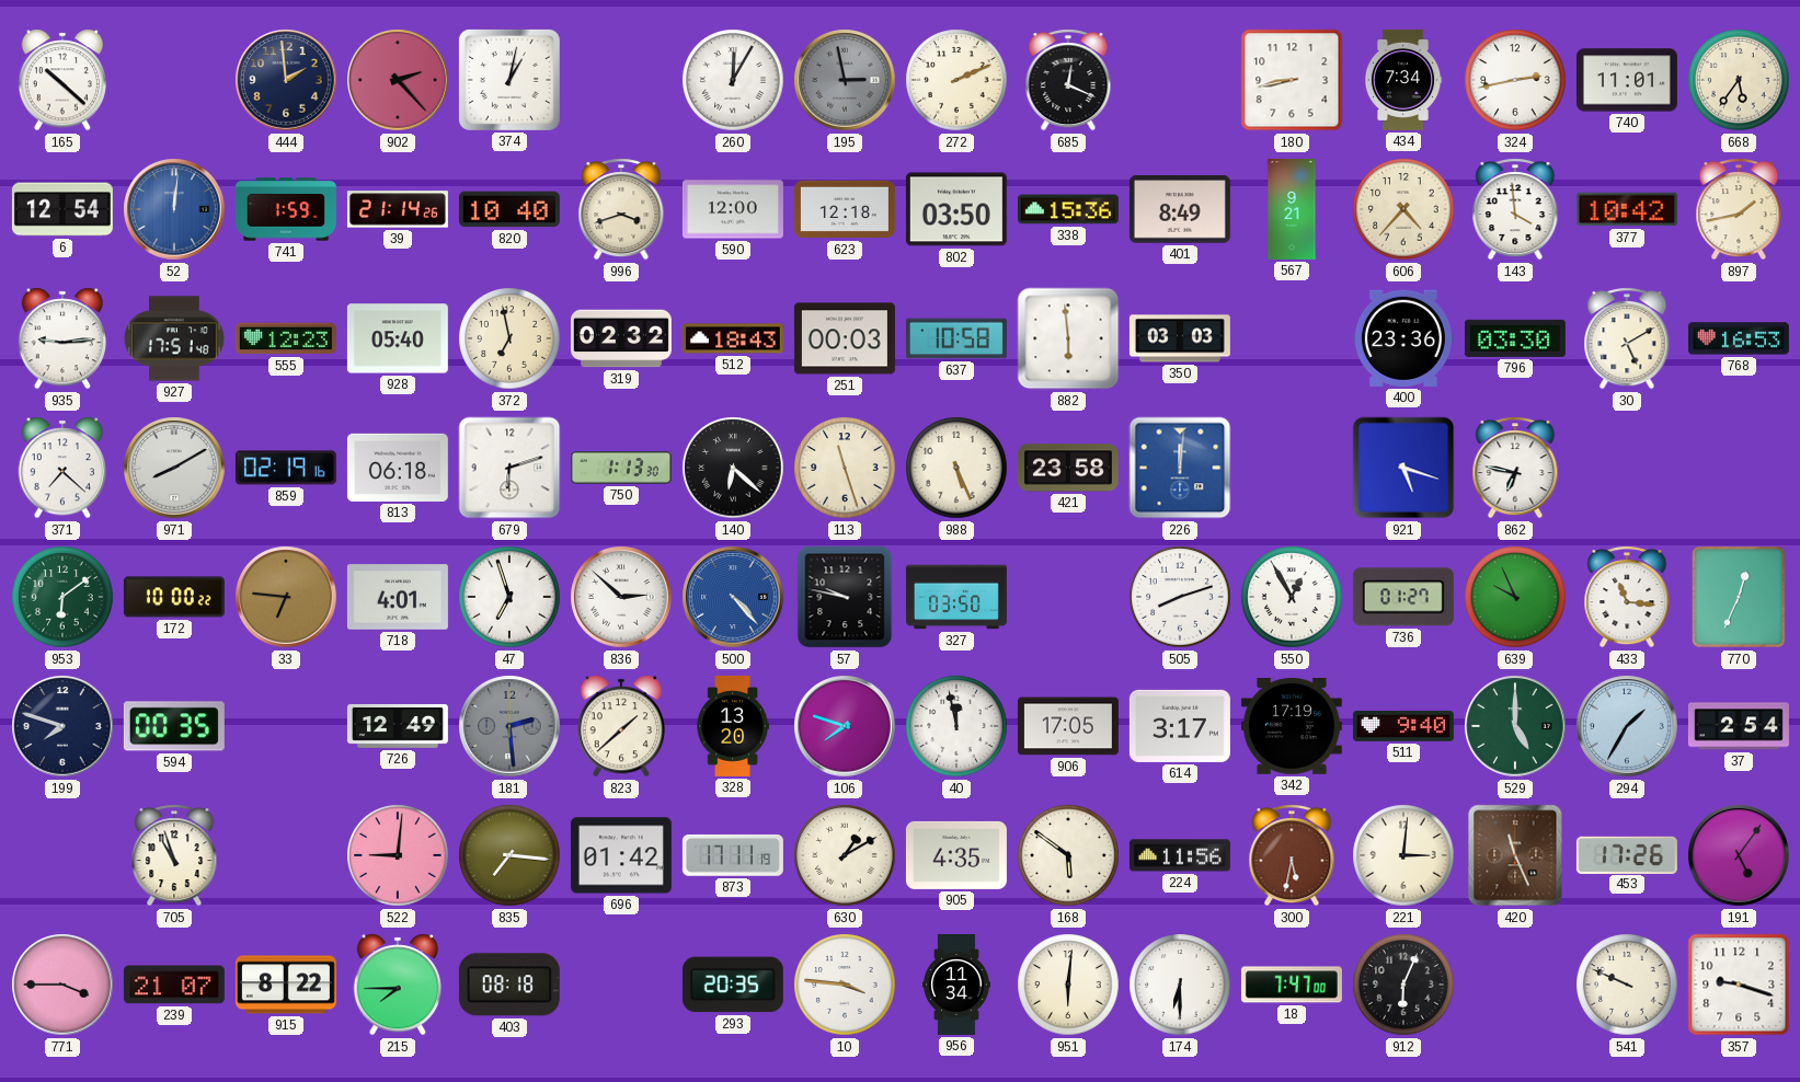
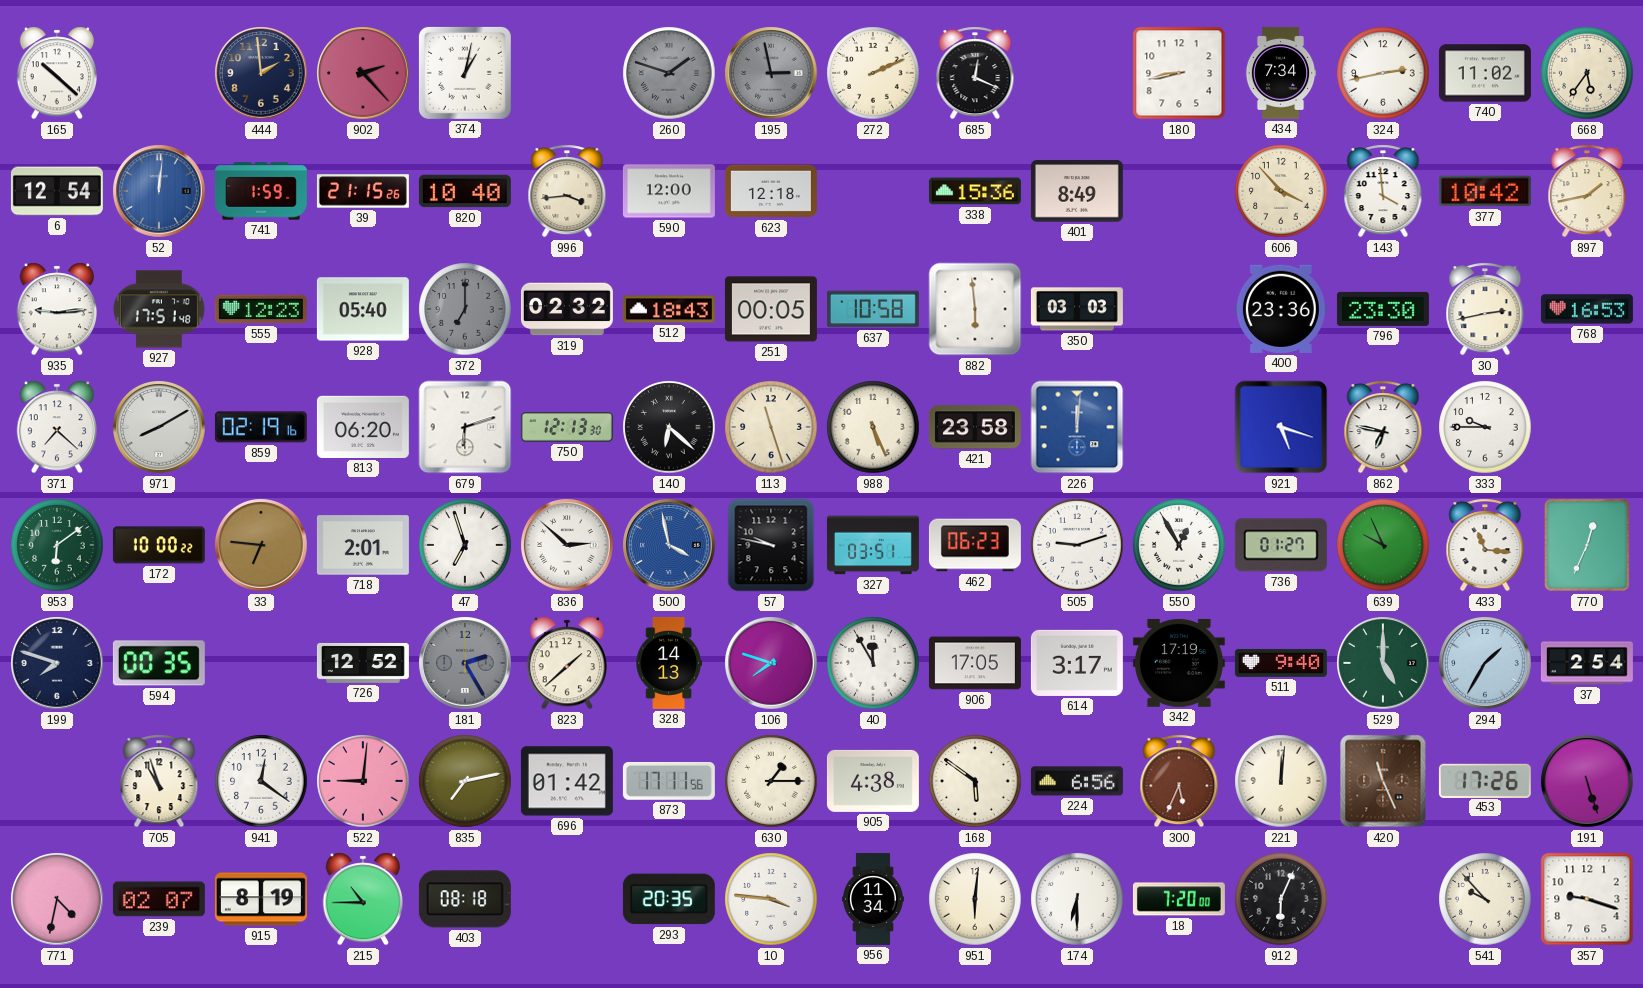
260: 12:05 -> 1:48
260 dial: white -> grey
740: 11:01 -> 11:02
39: 21:14 -> 21:15
996: 3:42 -> 3:44
802: 03:50 -> none
567: 9:21 -> none
606: 4:37 -> 3:53
372: 6:58 -> 7:00
372 dial: cream -> grey
251: 00:03 -> 00:05
796: 03:30 -> 23:30
30: 5:10 -> 2:43
813: 06:18 -> 06:20
750: 1:13 -> 12:13
333: none -> 9:45
718: 4:01 -> 2:01
500: 4:23 -> 3:58
327: 03:50 -> 03:51
462: none -> 06:23
505: 8:12 -> 9:12
726: 12:49 -> 12:52
181: 2:29 -> 2:25
328: 13:20 -> 14:13
40: 11:58 -> 11:55
941: none -> 12:21
835: 7:16 -> 7:13
873: 17:11:19 -> 17:11:56
630: 1:10 -> 1:15
905: 4:35 -> 4:38
224: 11:56 -> 6:56
300: 5:32 -> 5:34
221: 3:01 -> 12:01
191: 5:06 -> 5:27
771: 3:45 -> 4:32
239: 21:07 -> 02:07
915: 8:22 -> 8:19
215: 7:45 -> 10:45
18: 7:47 -> 7:20
541: 9:49 -> 9:53
